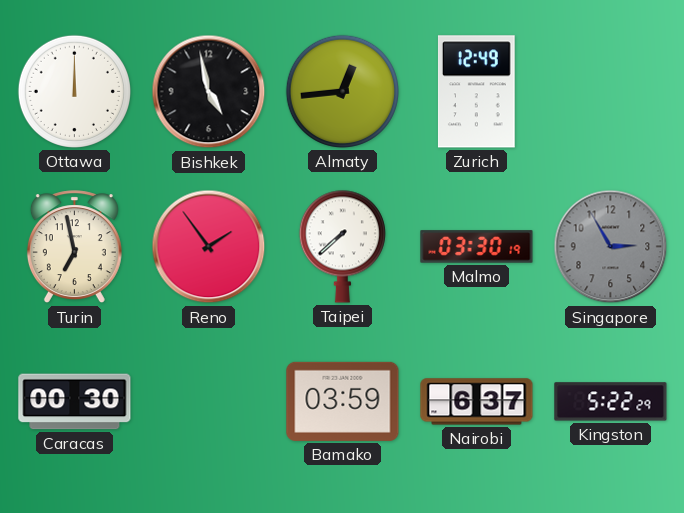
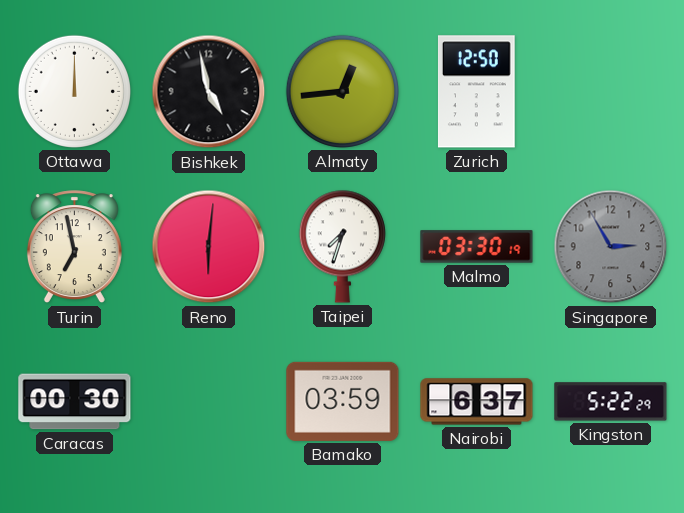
Zurich: 12:49 -> 12:50
Reno: 1:54 -> 6:01
Taipei: 7:38 -> 7:33
